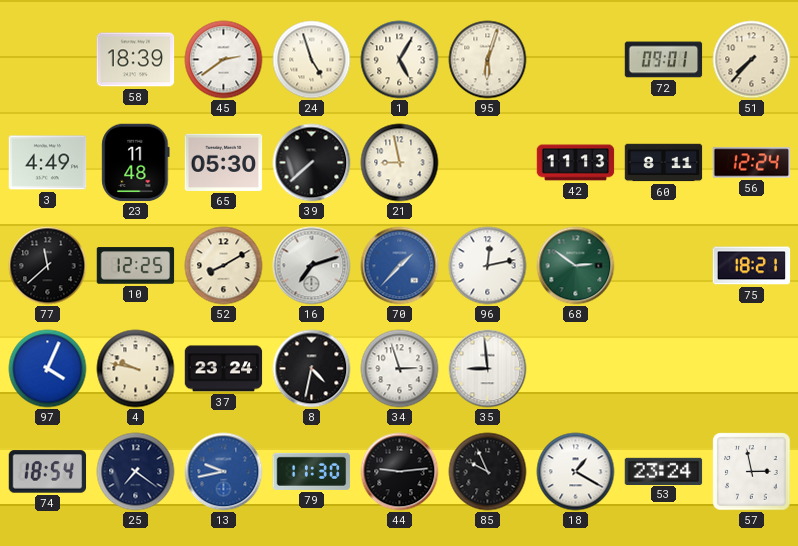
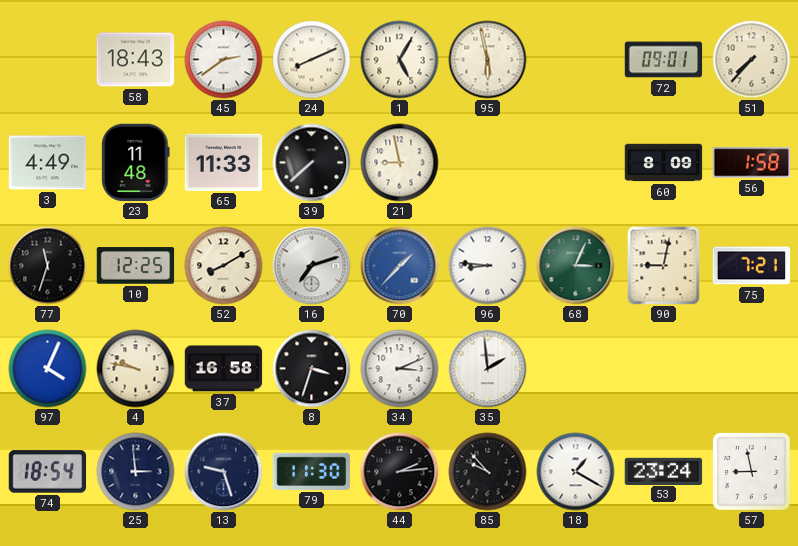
58: 18:39 -> 18:43
24: 4:57 -> 8:11
95: 6:03 -> 5:58
65: 05:30 -> 11:33
42: 11:13 -> none
60: 8:11 -> 8:09
56: 12:24 -> 1:58
77: 11:38 -> 11:33
96: 12:13 -> 8:46
68: 2:51 -> 3:04
90: none -> 9:02
75: 18:21 -> 7:21
37: 23:24 -> 16:58
8: 4:32 -> 3:33
34: 2:57 -> 3:11
35: 8:59 -> 1:59
25: 7:21 -> 2:59
13: 9:43 -> 9:27
13 dial: blue -> navy
44: 9:14 -> 2:14
85: 9:56 -> 9:53
57: 2:58 -> 8:58
